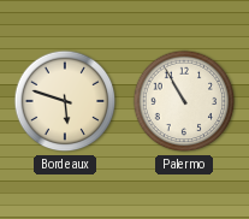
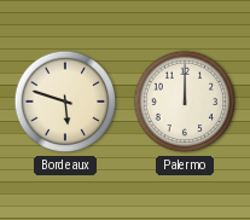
Palermo: 10:55 -> 12:00
